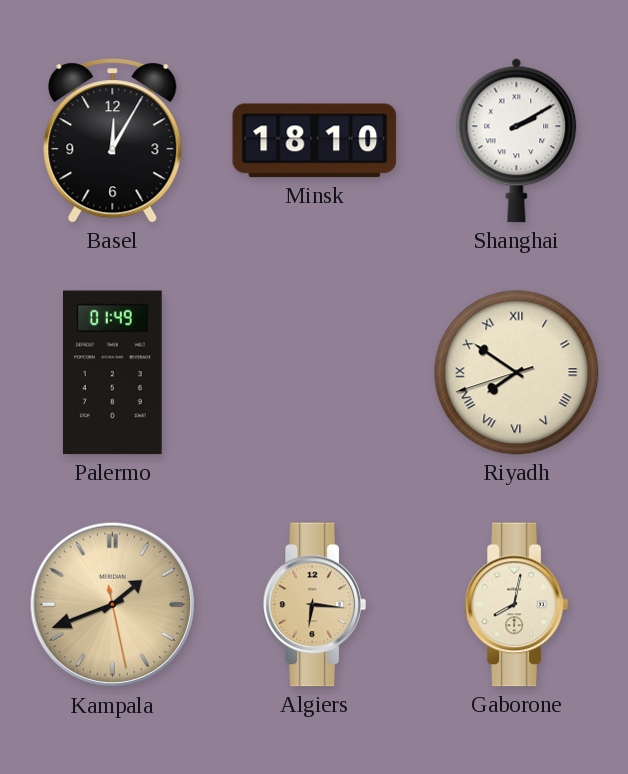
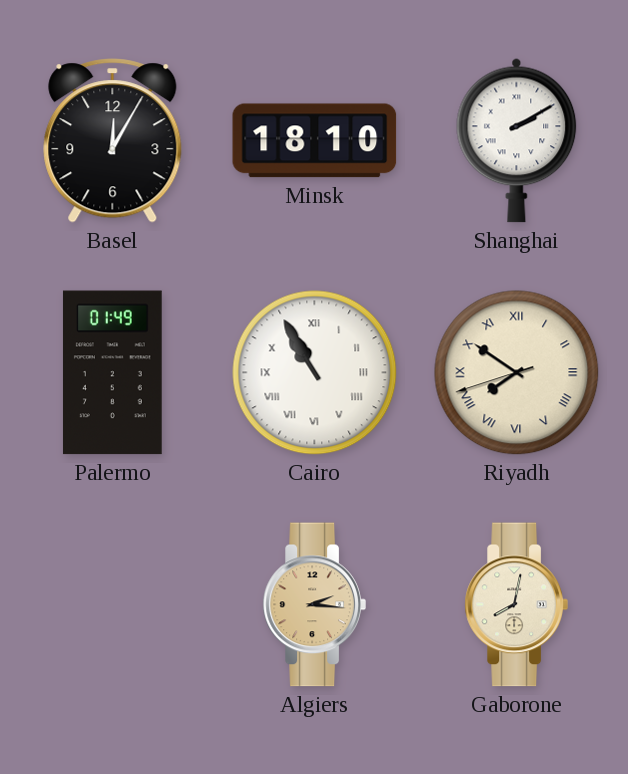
Cairo: none -> 10:55
Kampala: 1:41 -> none
Algiers: 6:16 -> 2:16
